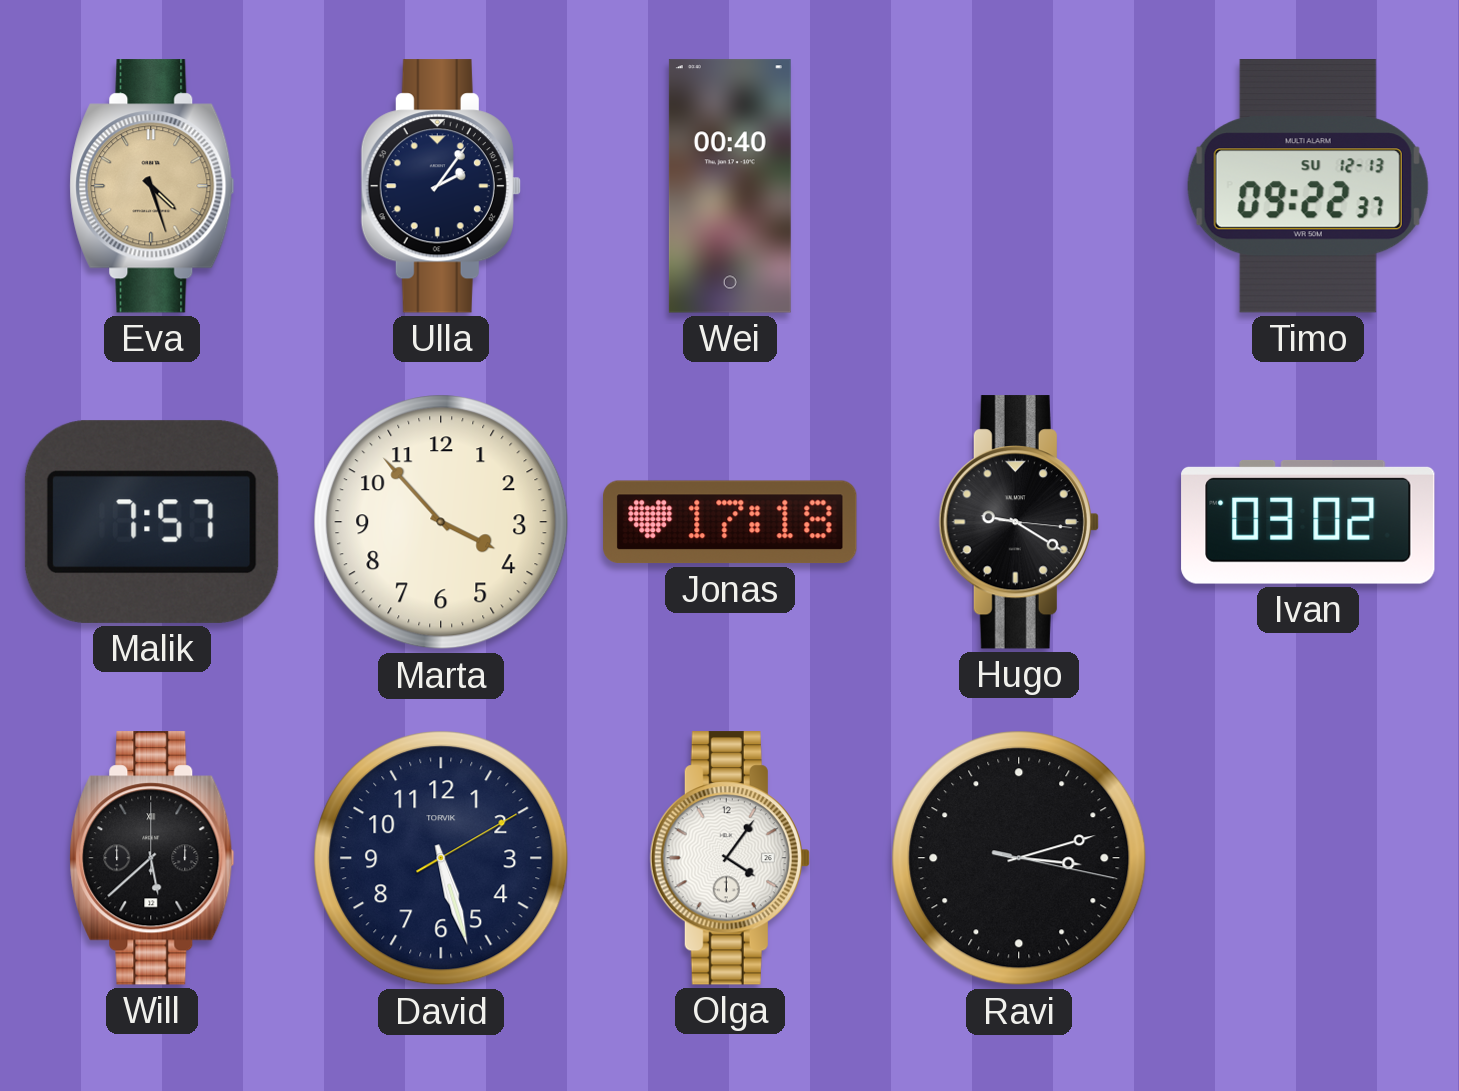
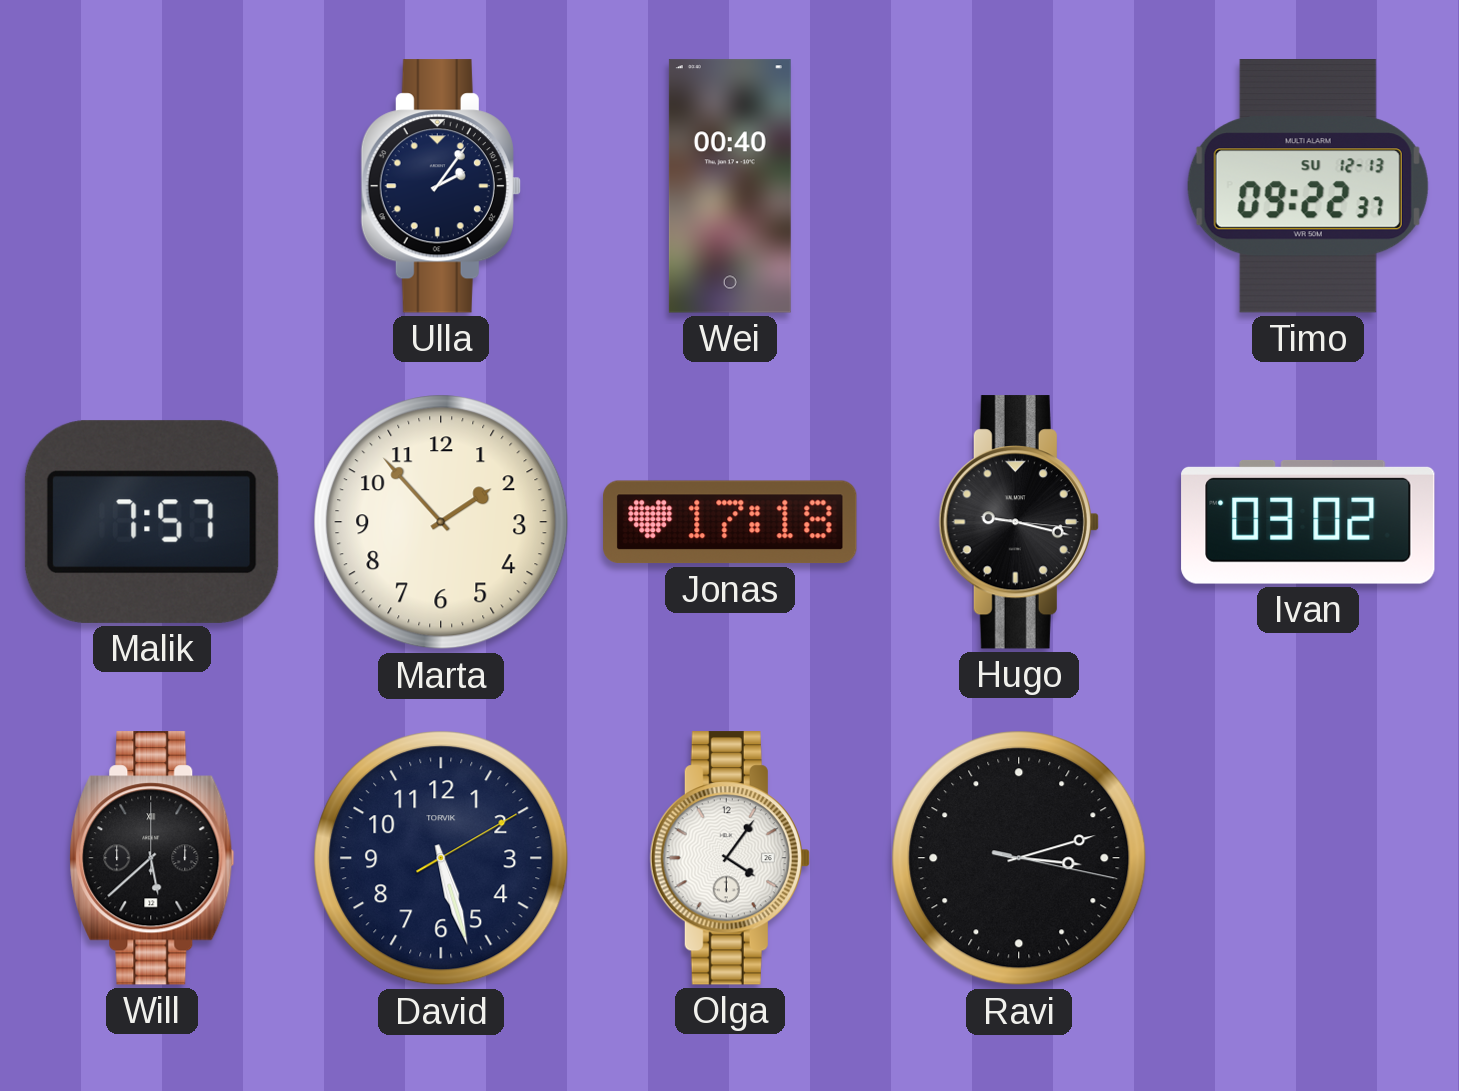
Eva: 4:27 -> none
Marta: 3:53 -> 1:53
Hugo: 9:20 -> 9:17
